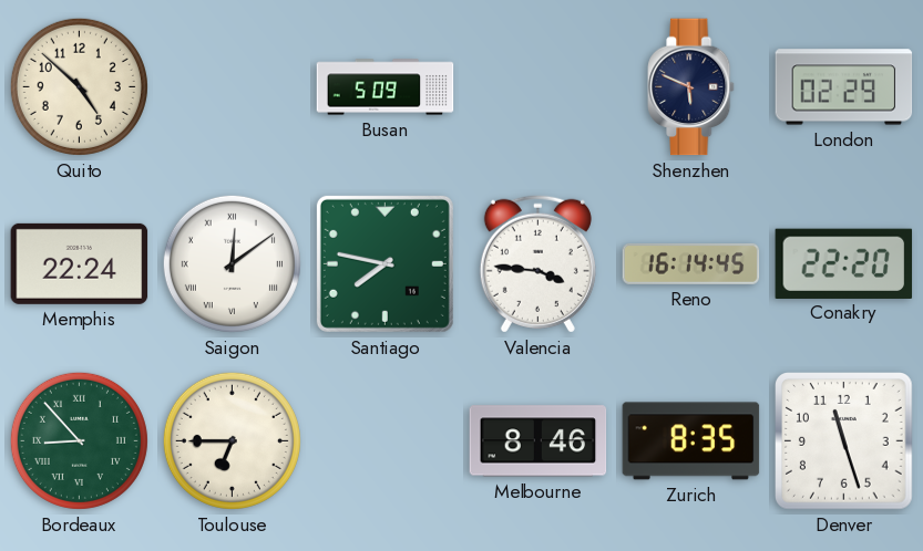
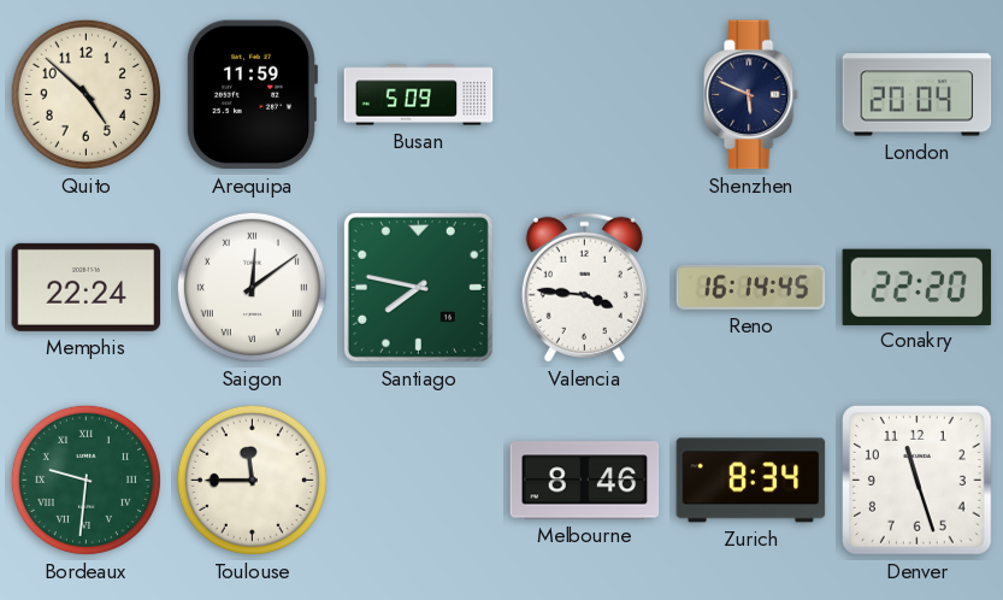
Arequipa: none -> 11:59
London: 02:29 -> 20:04
Bordeaux: 8:53 -> 9:31
Toulouse: 6:45 -> 11:45
Zurich: 8:35 -> 8:34
